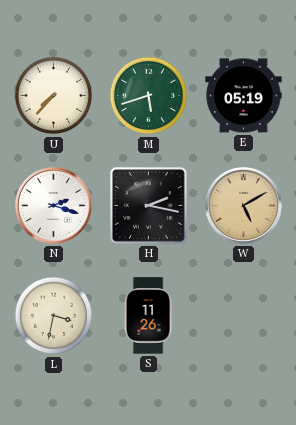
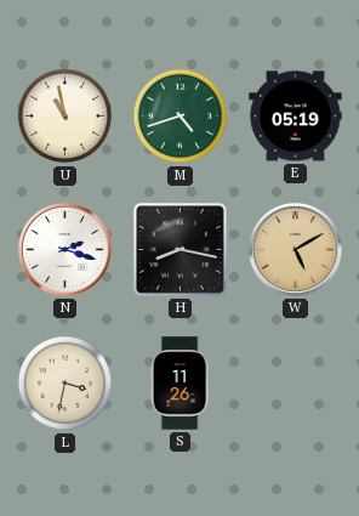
U: 7:37 -> 10:58
M: 5:42 -> 4:42
H: 2:17 -> 8:17
